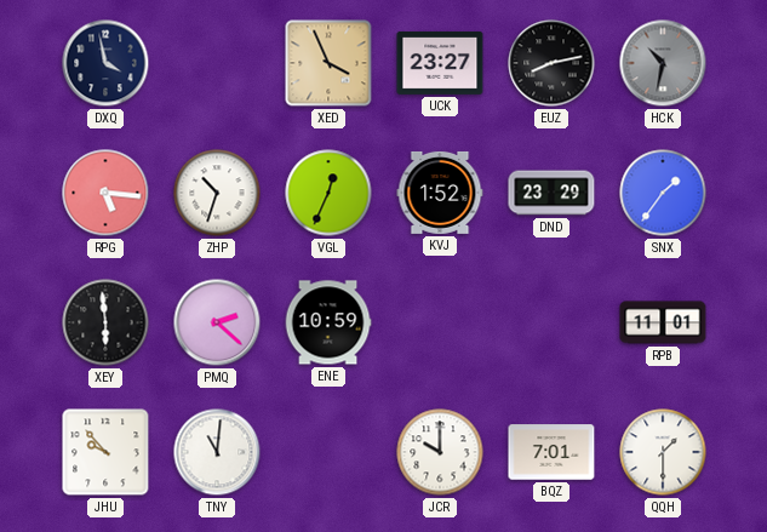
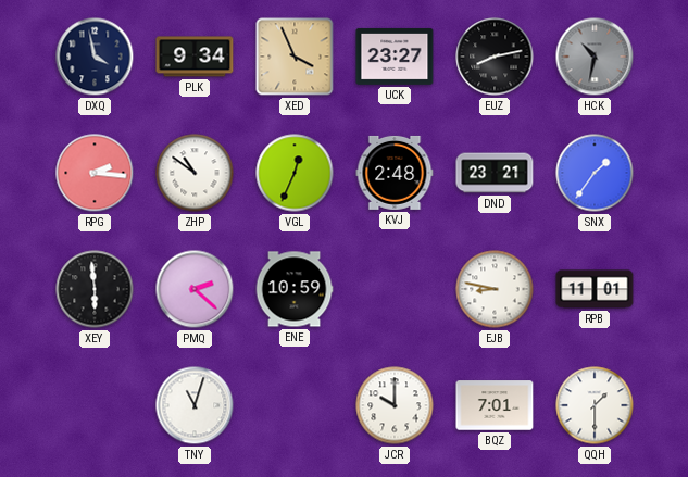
PLK: none -> 9:34
RPG: 5:16 -> 2:16
ZHP: 10:33 -> 10:51
KVJ: 1:52 -> 2:48
DND: 23:29 -> 23:21
EJB: none -> 8:47
JHU: 9:53 -> none
TNY: 11:01 -> 11:03
